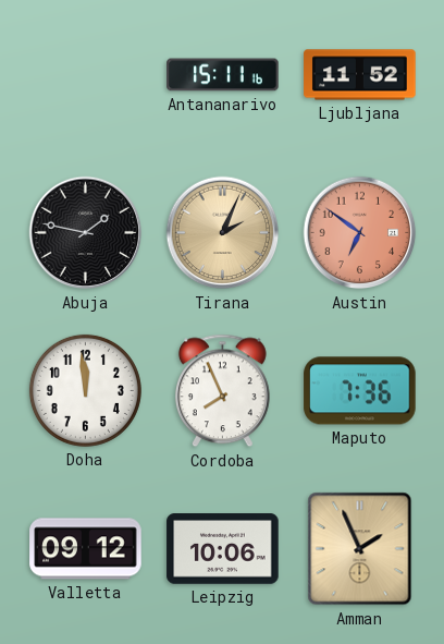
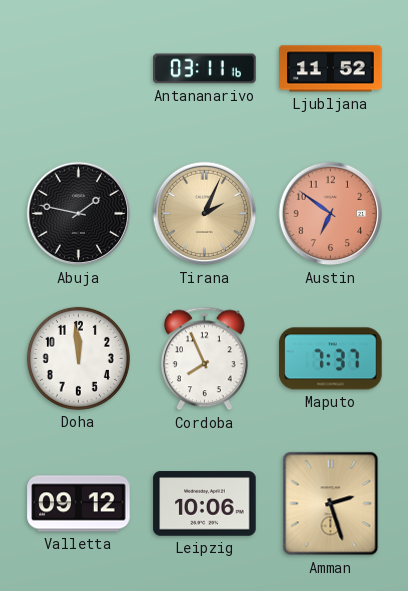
Antananarivo: 15:11 -> 03:11
Maputo: 7:36 -> 7:37
Amman: 1:56 -> 2:27
